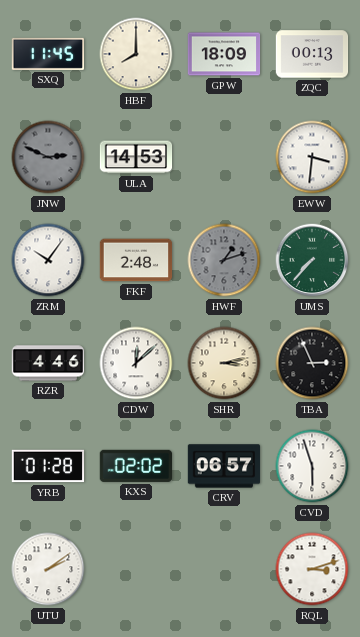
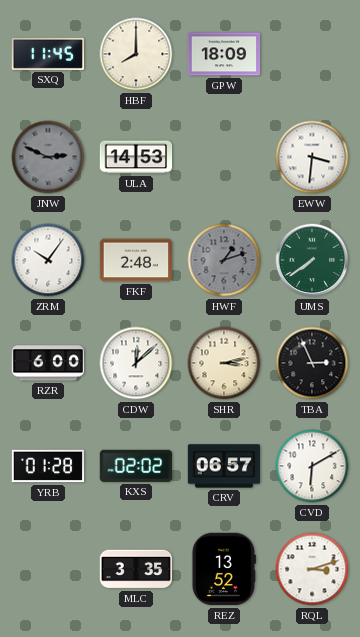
ZQC: 00:13 -> none
UMS: 7:37 -> 7:39
RZR: 4:46 -> 6:00
CVD: 5:57 -> 6:10
UTU: 2:09 -> none
MLC: none -> 3:35
REZ: none -> 13:52
